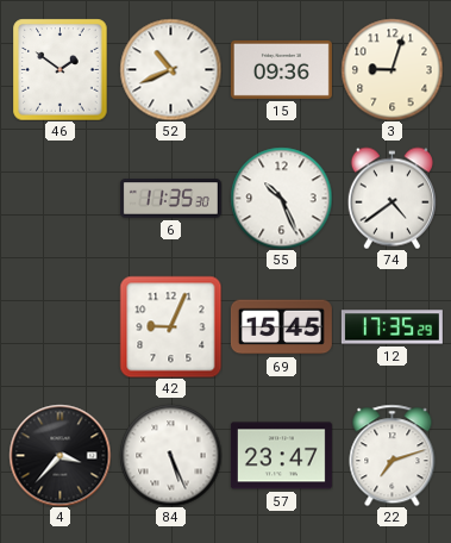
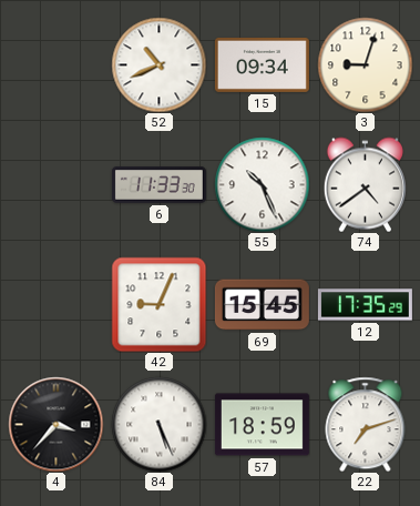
46: 1:51 -> none
15: 09:36 -> 09:34
6: 11:35 -> 11:33
57: 23:47 -> 18:59
